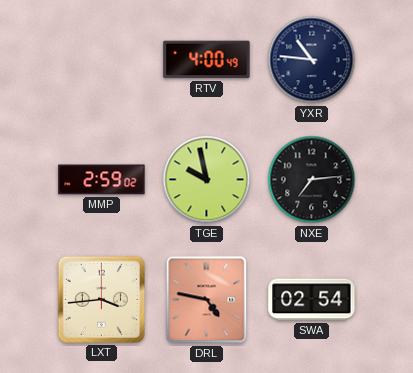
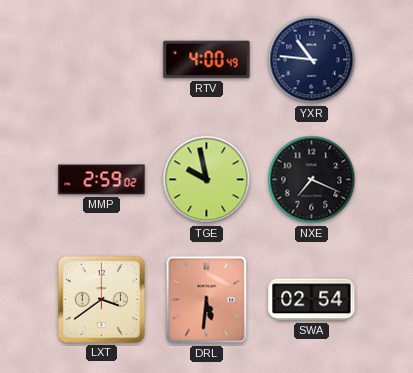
NXE: 7:14 -> 7:19
LXT: 3:44 -> 3:39
DRL: 4:47 -> 5:31
